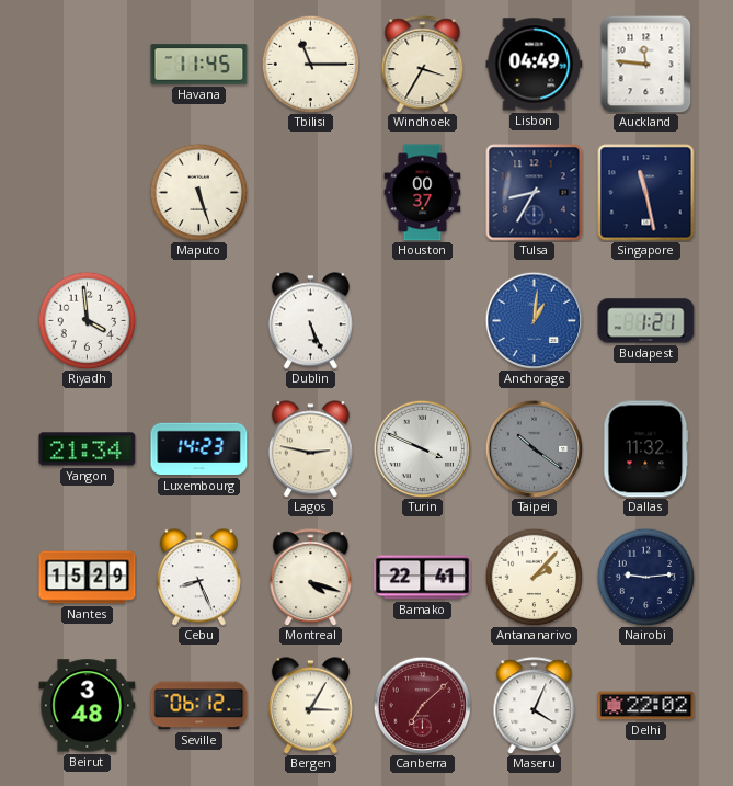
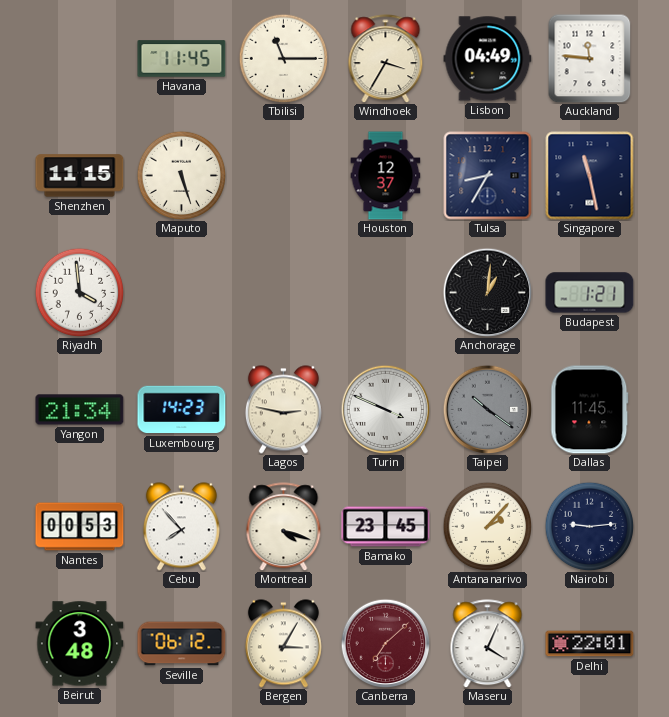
Shenzhen: none -> 11:15
Houston: 00:37 -> 12:37
Dublin: 5:26 -> none
Anchorage dial: blue -> black
Dallas: 11:32 -> 11:45
Nantes: 15:29 -> 00:53
Cebu: 8:26 -> 7:53
Bamako: 22:41 -> 23:45
Delhi: 22:02 -> 22:01
